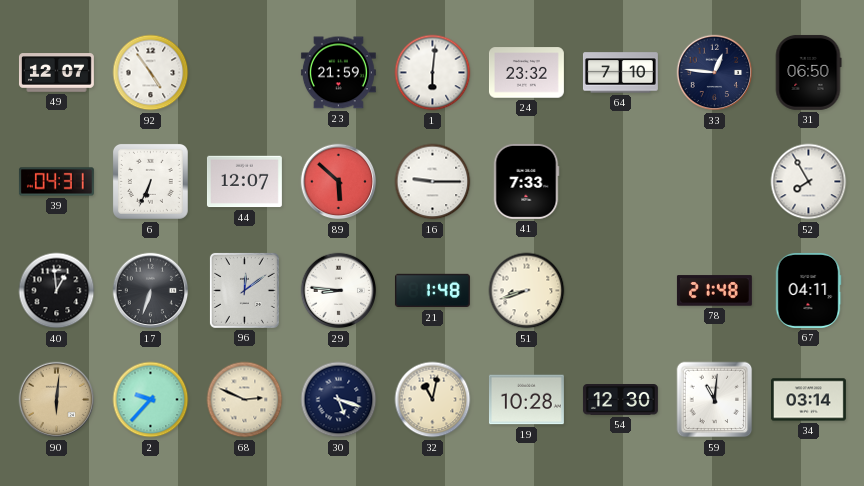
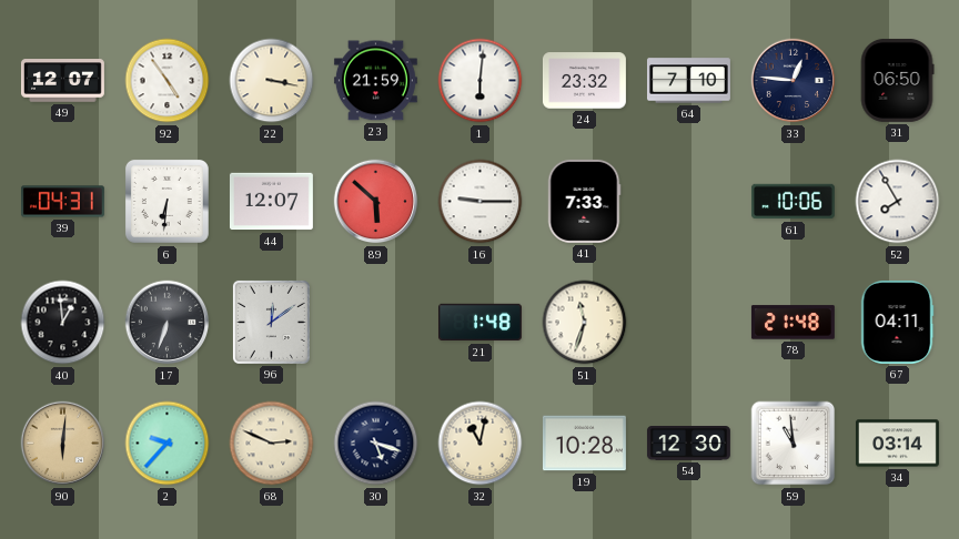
22: none -> 3:17
6: 6:34 -> 6:31
61: none -> 10:06
29: 8:46 -> none
51: 8:42 -> 11:33
59: 11:01 -> 10:59
